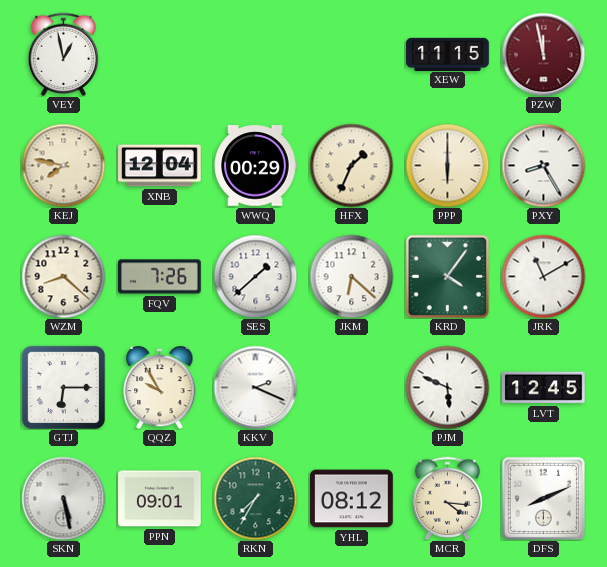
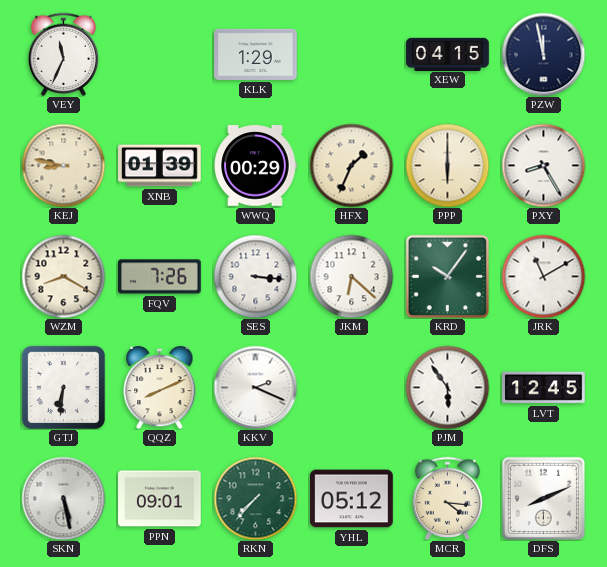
VEY: 12:58 -> 11:34
KLK: none -> 1:29
XEW: 11:15 -> 04:15
PZW dial: burgundy -> navy
KEJ: 7:47 -> 8:47
XNB: 12:04 -> 01:39
WZM: 8:22 -> 8:20
SES: 1:38 -> 3:16
KRD: 4:06 -> 10:06
GTJ: 6:15 -> 6:31
QQZ: 9:55 -> 8:11
PJM: 5:49 -> 5:54
RKN: 7:35 -> 7:37
YHL: 08:12 -> 05:12
